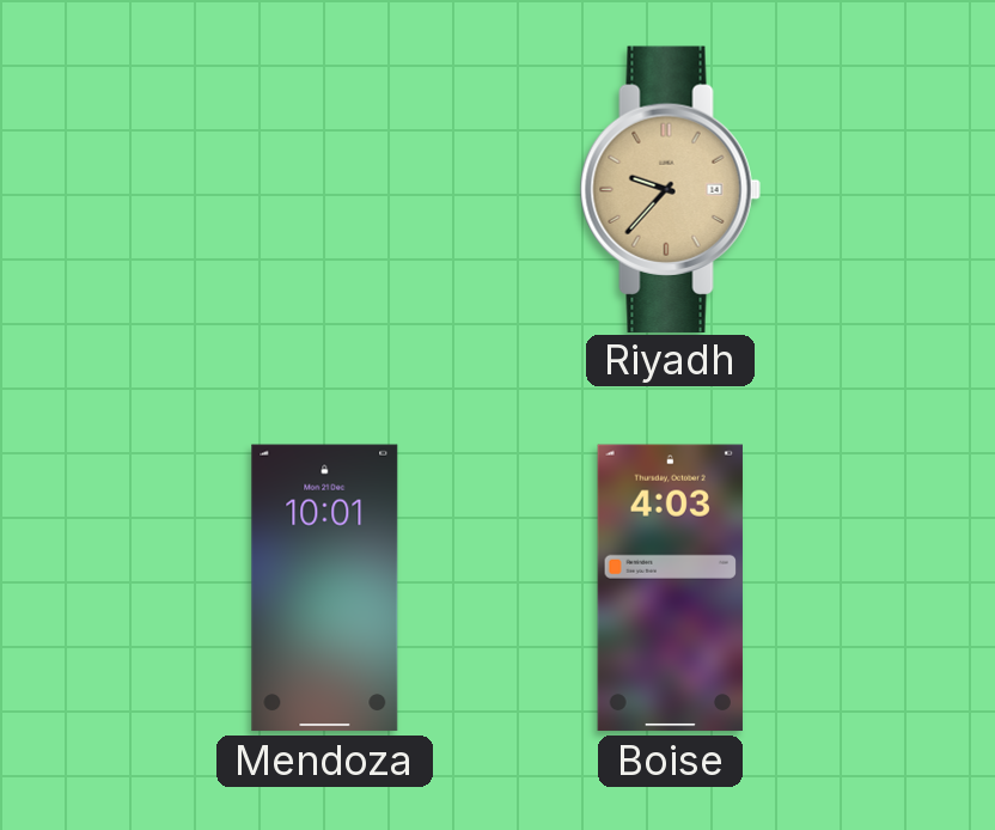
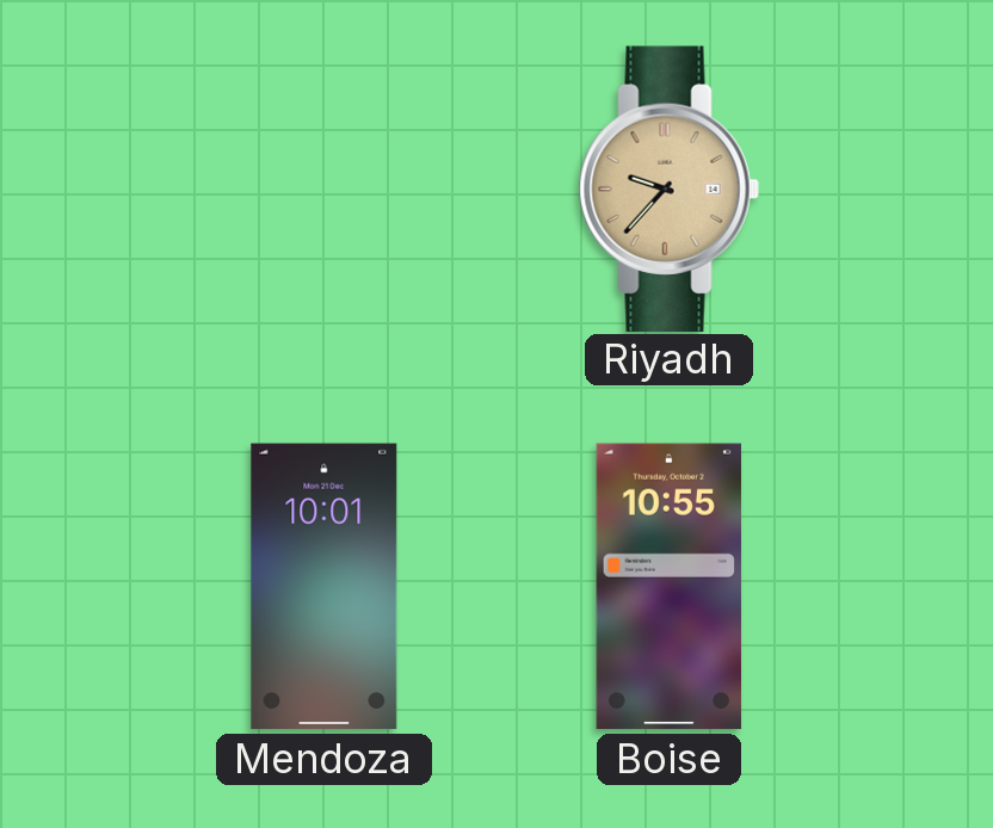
Boise: 4:03 -> 10:55
